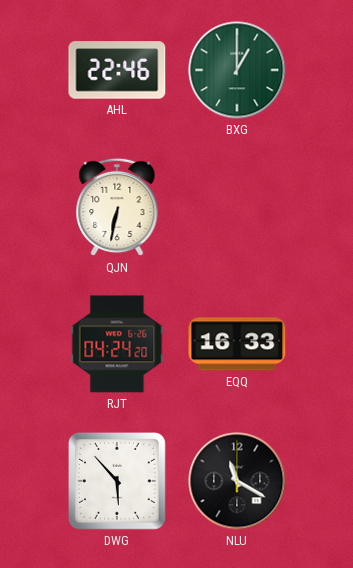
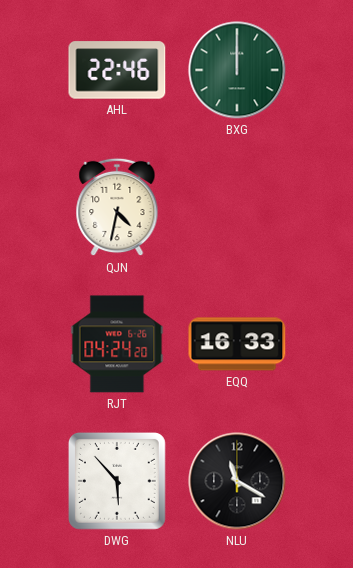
BXG: 1:00 -> 12:00
QJN: 6:32 -> 4:32
